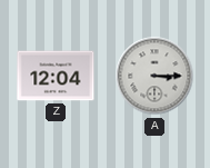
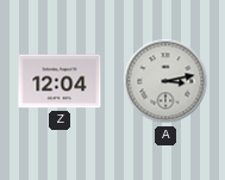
A: 3:15 -> 3:13
